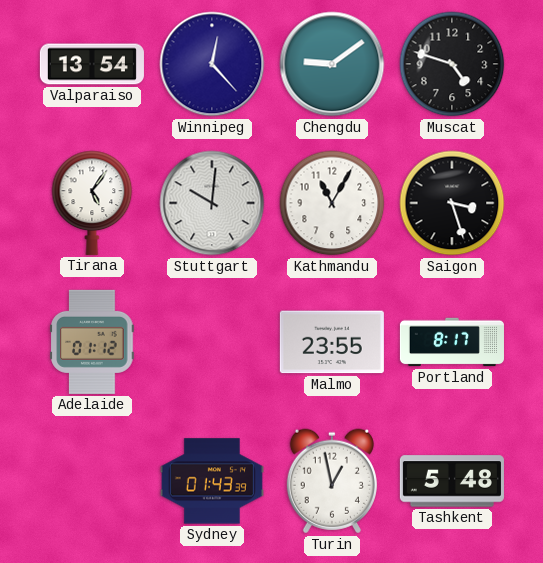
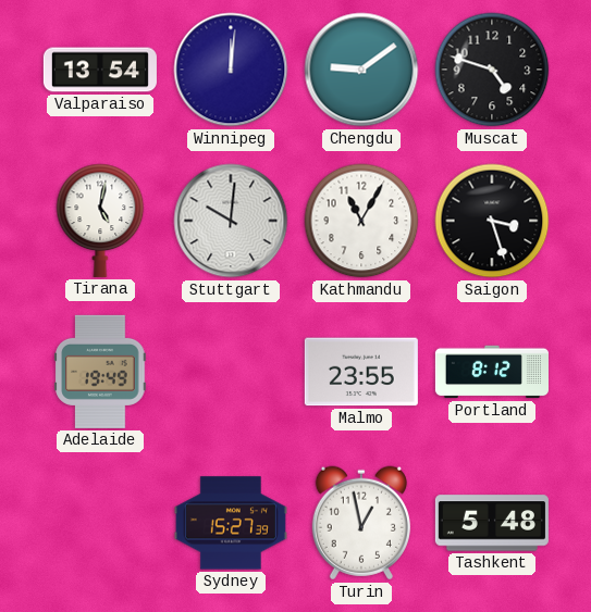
Winnipeg: 12:23 -> 12:01
Tirana: 5:06 -> 5:02
Adelaide: 01:12 -> 19:49
Portland: 8:17 -> 8:12
Sydney: 01:43 -> 15:27
